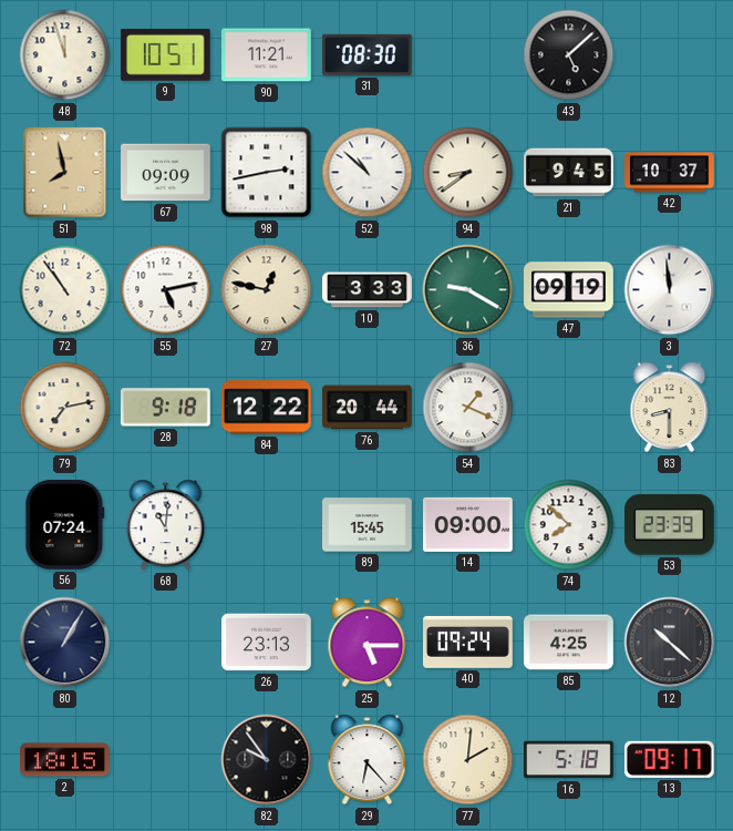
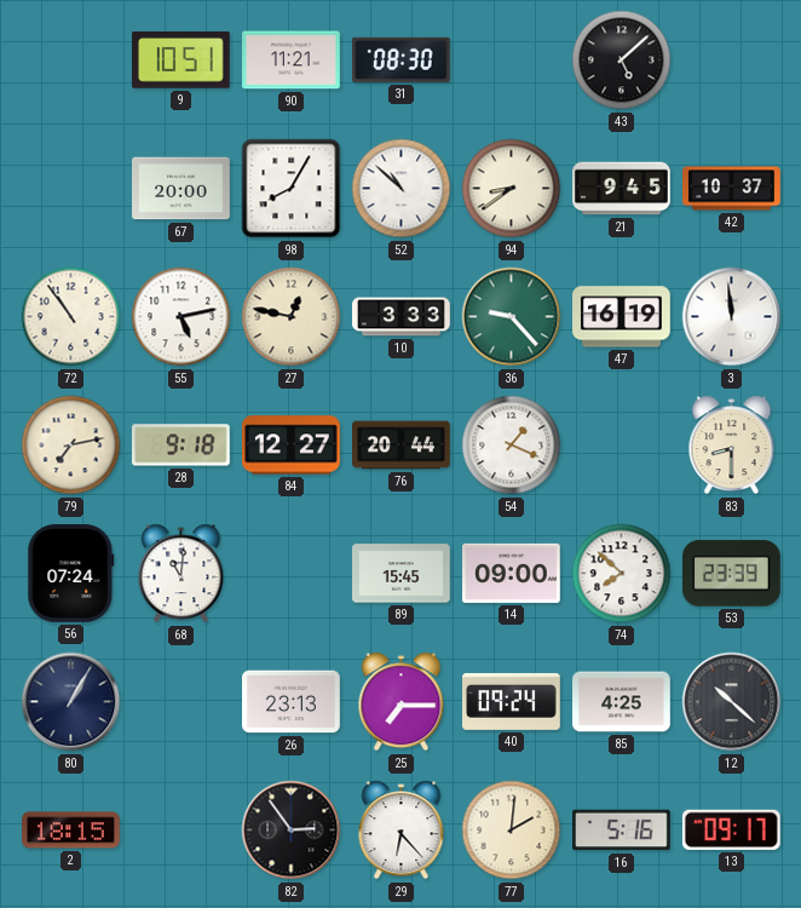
48: 11:57 -> none
51: 7:58 -> none
67: 09:09 -> 20:00
98: 2:43 -> 8:05
36: 9:20 -> 9:23
47: 09:19 -> 16:19
84: 12:22 -> 12:27
25: 5:15 -> 7:15
82: 9:54 -> 2:54
16: 5:18 -> 5:16
